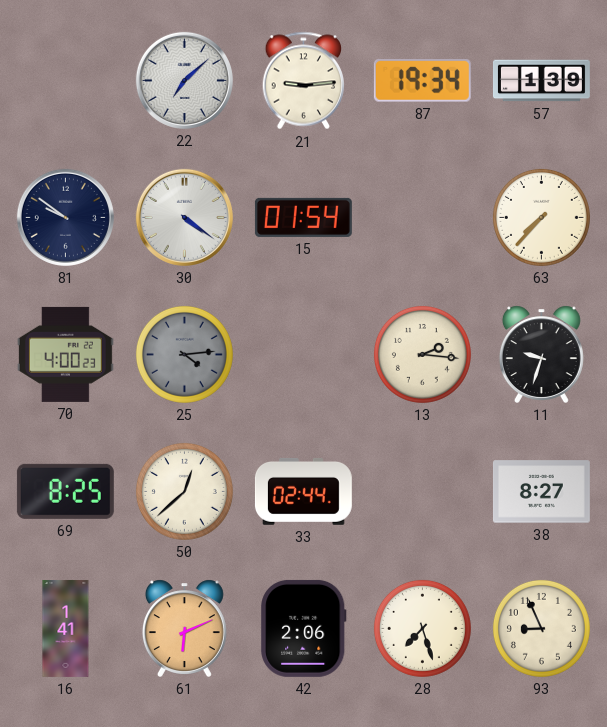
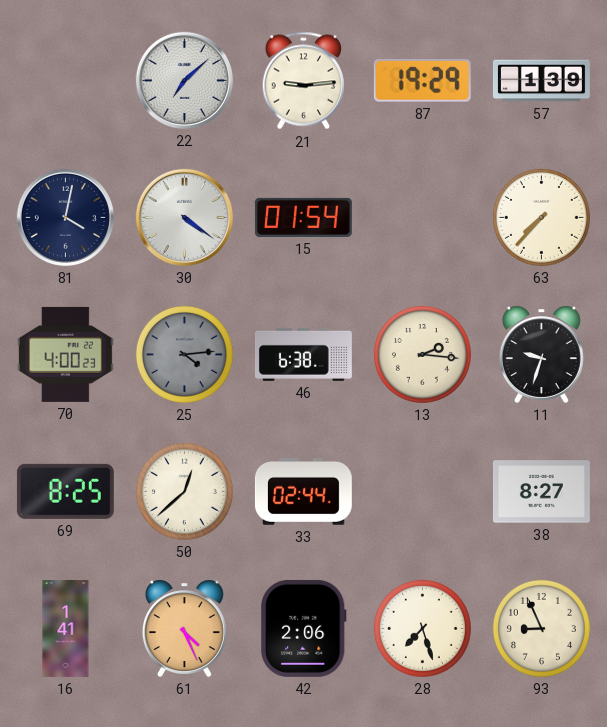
87: 19:34 -> 19:29
81: 9:51 -> 4:02
46: none -> 6:38
61: 6:11 -> 4:26
